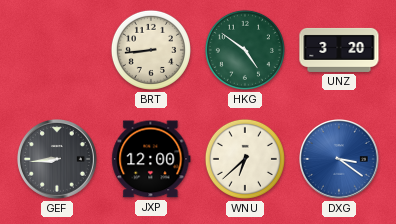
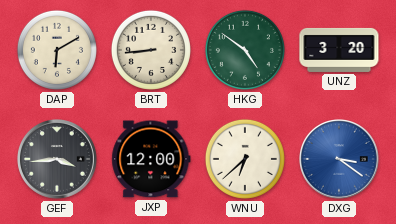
DAP: none -> 6:10
GEF: 8:44 -> 3:44
